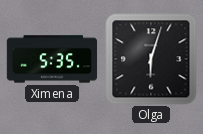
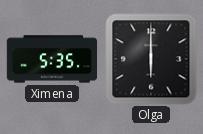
Olga: 6:03 -> 6:00
